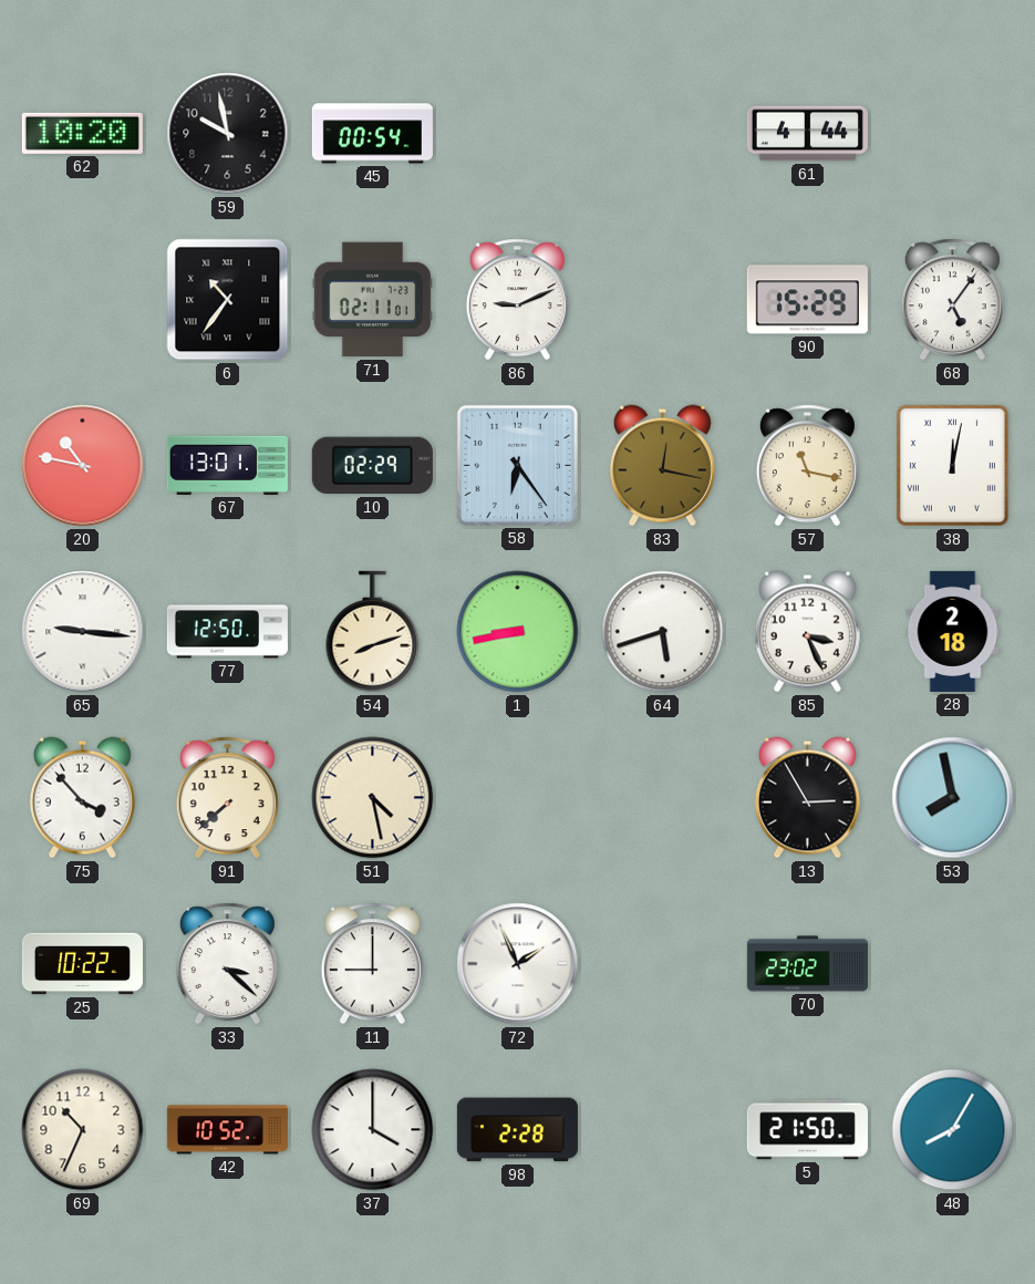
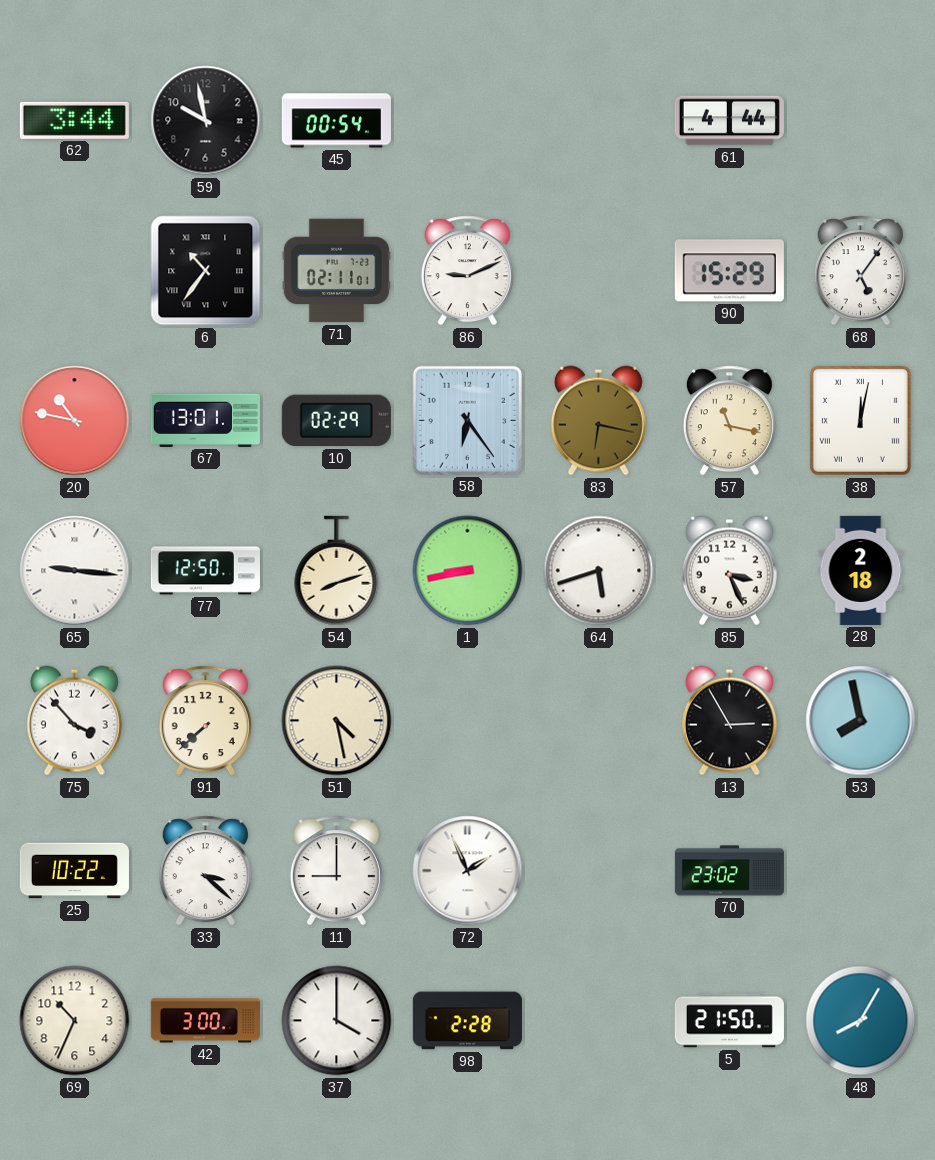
62: 10:20 -> 3:44
83: 12:17 -> 6:17
42: 10:52 -> 3:00
